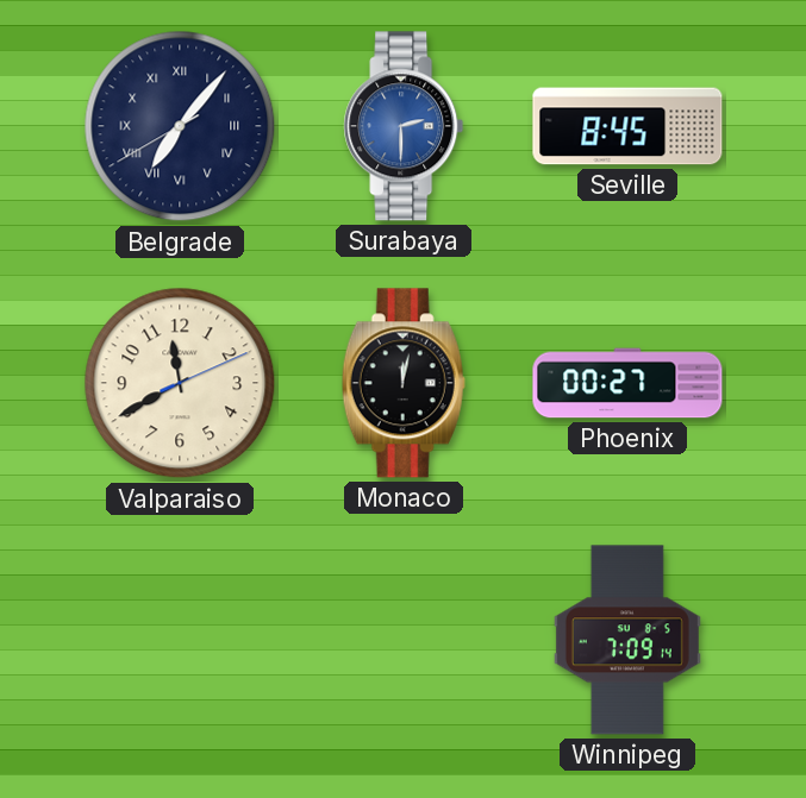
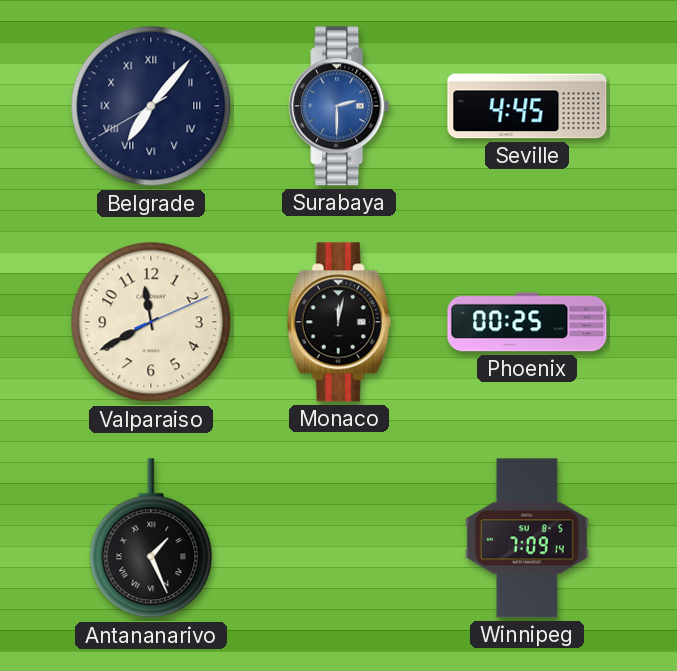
Seville: 8:45 -> 4:45
Phoenix: 00:27 -> 00:25
Antananarivo: none -> 1:26
